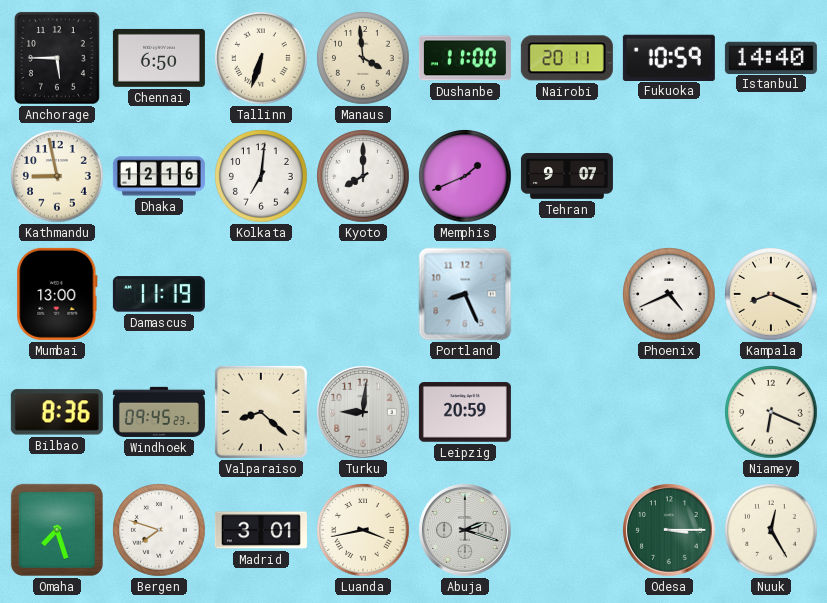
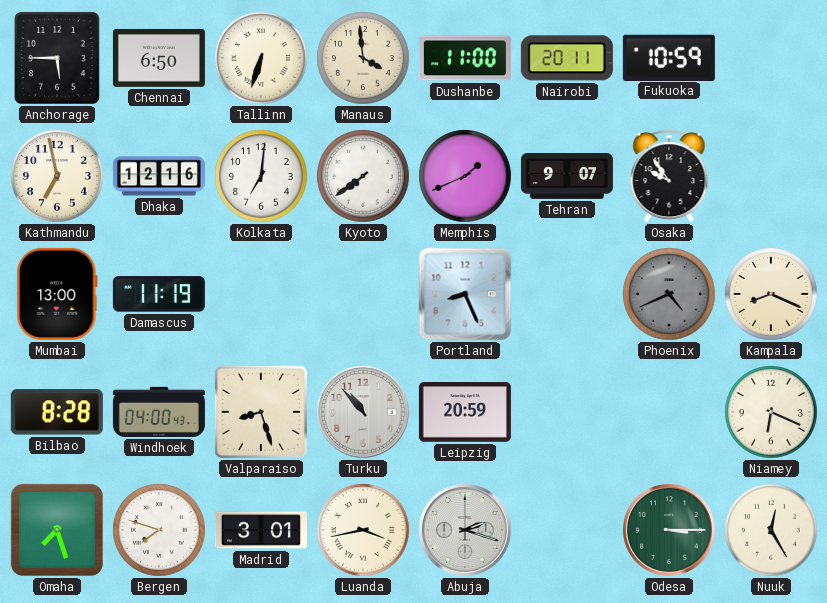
Istanbul: 14:40 -> none
Kathmandu: 8:58 -> 6:58
Kyoto: 8:00 -> 7:39
Osaka: none -> 9:54
Phoenix dial: white -> grey
Bilbao: 8:36 -> 8:28
Windhoek: 09:45 -> 04:00
Valparaiso: 8:22 -> 8:27
Turku: 9:01 -> 10:53
